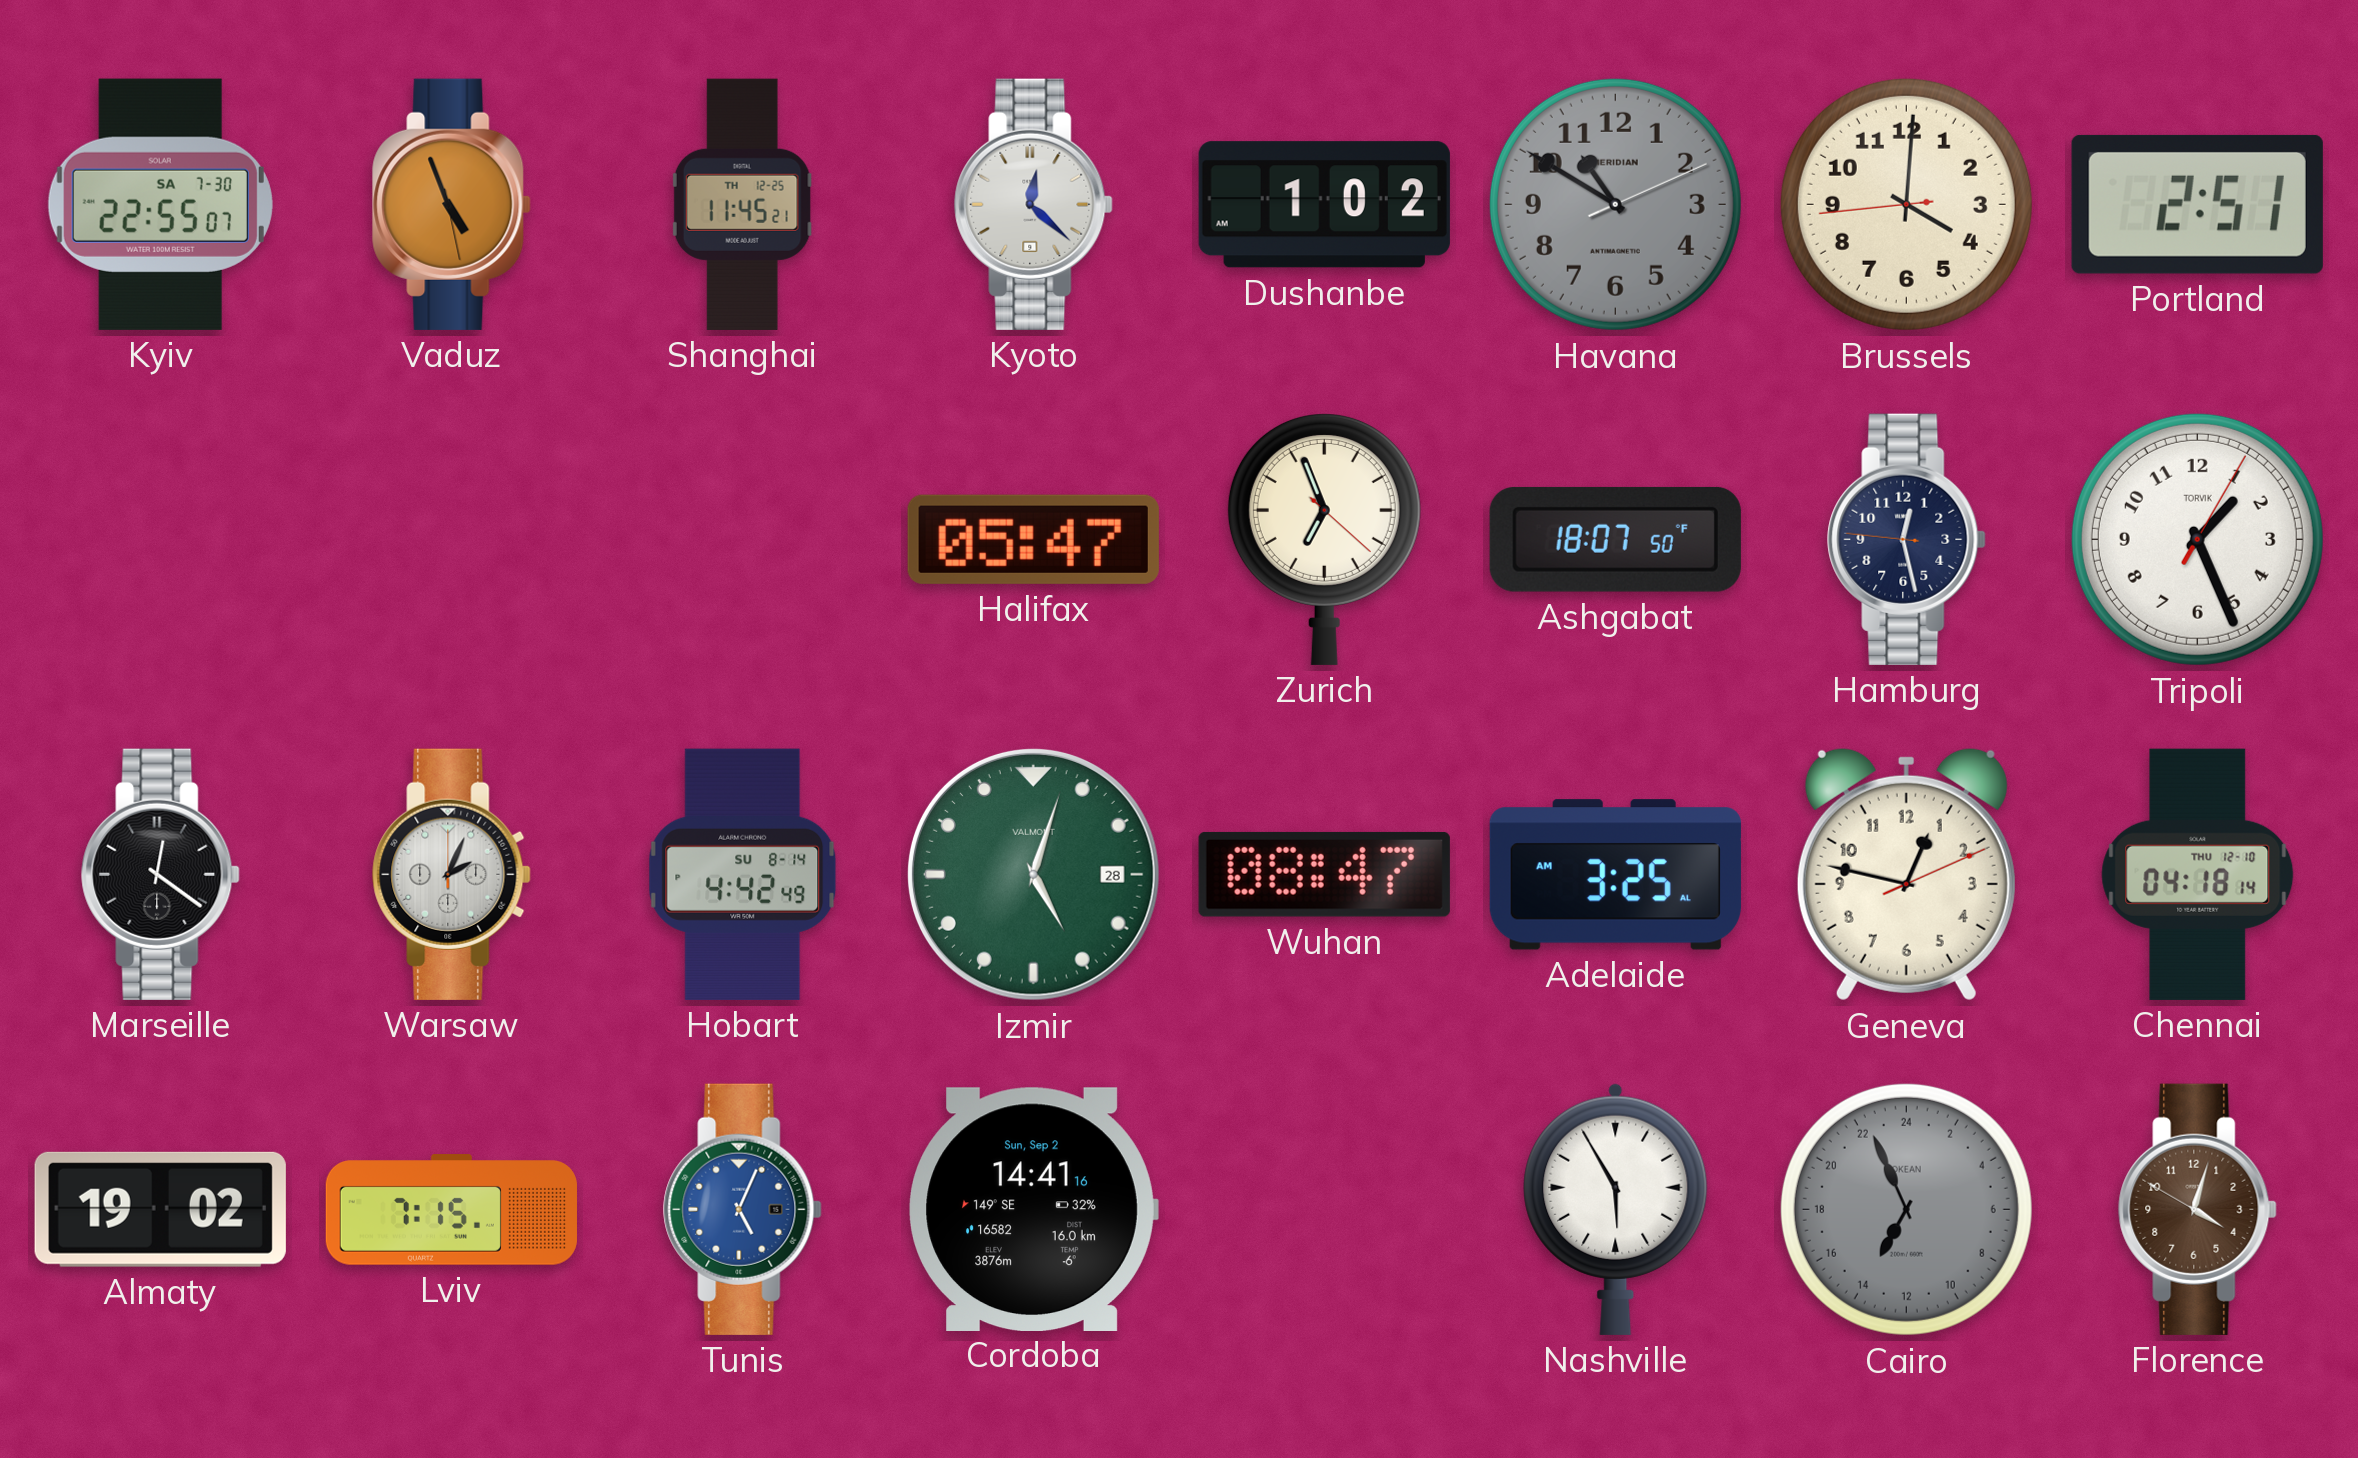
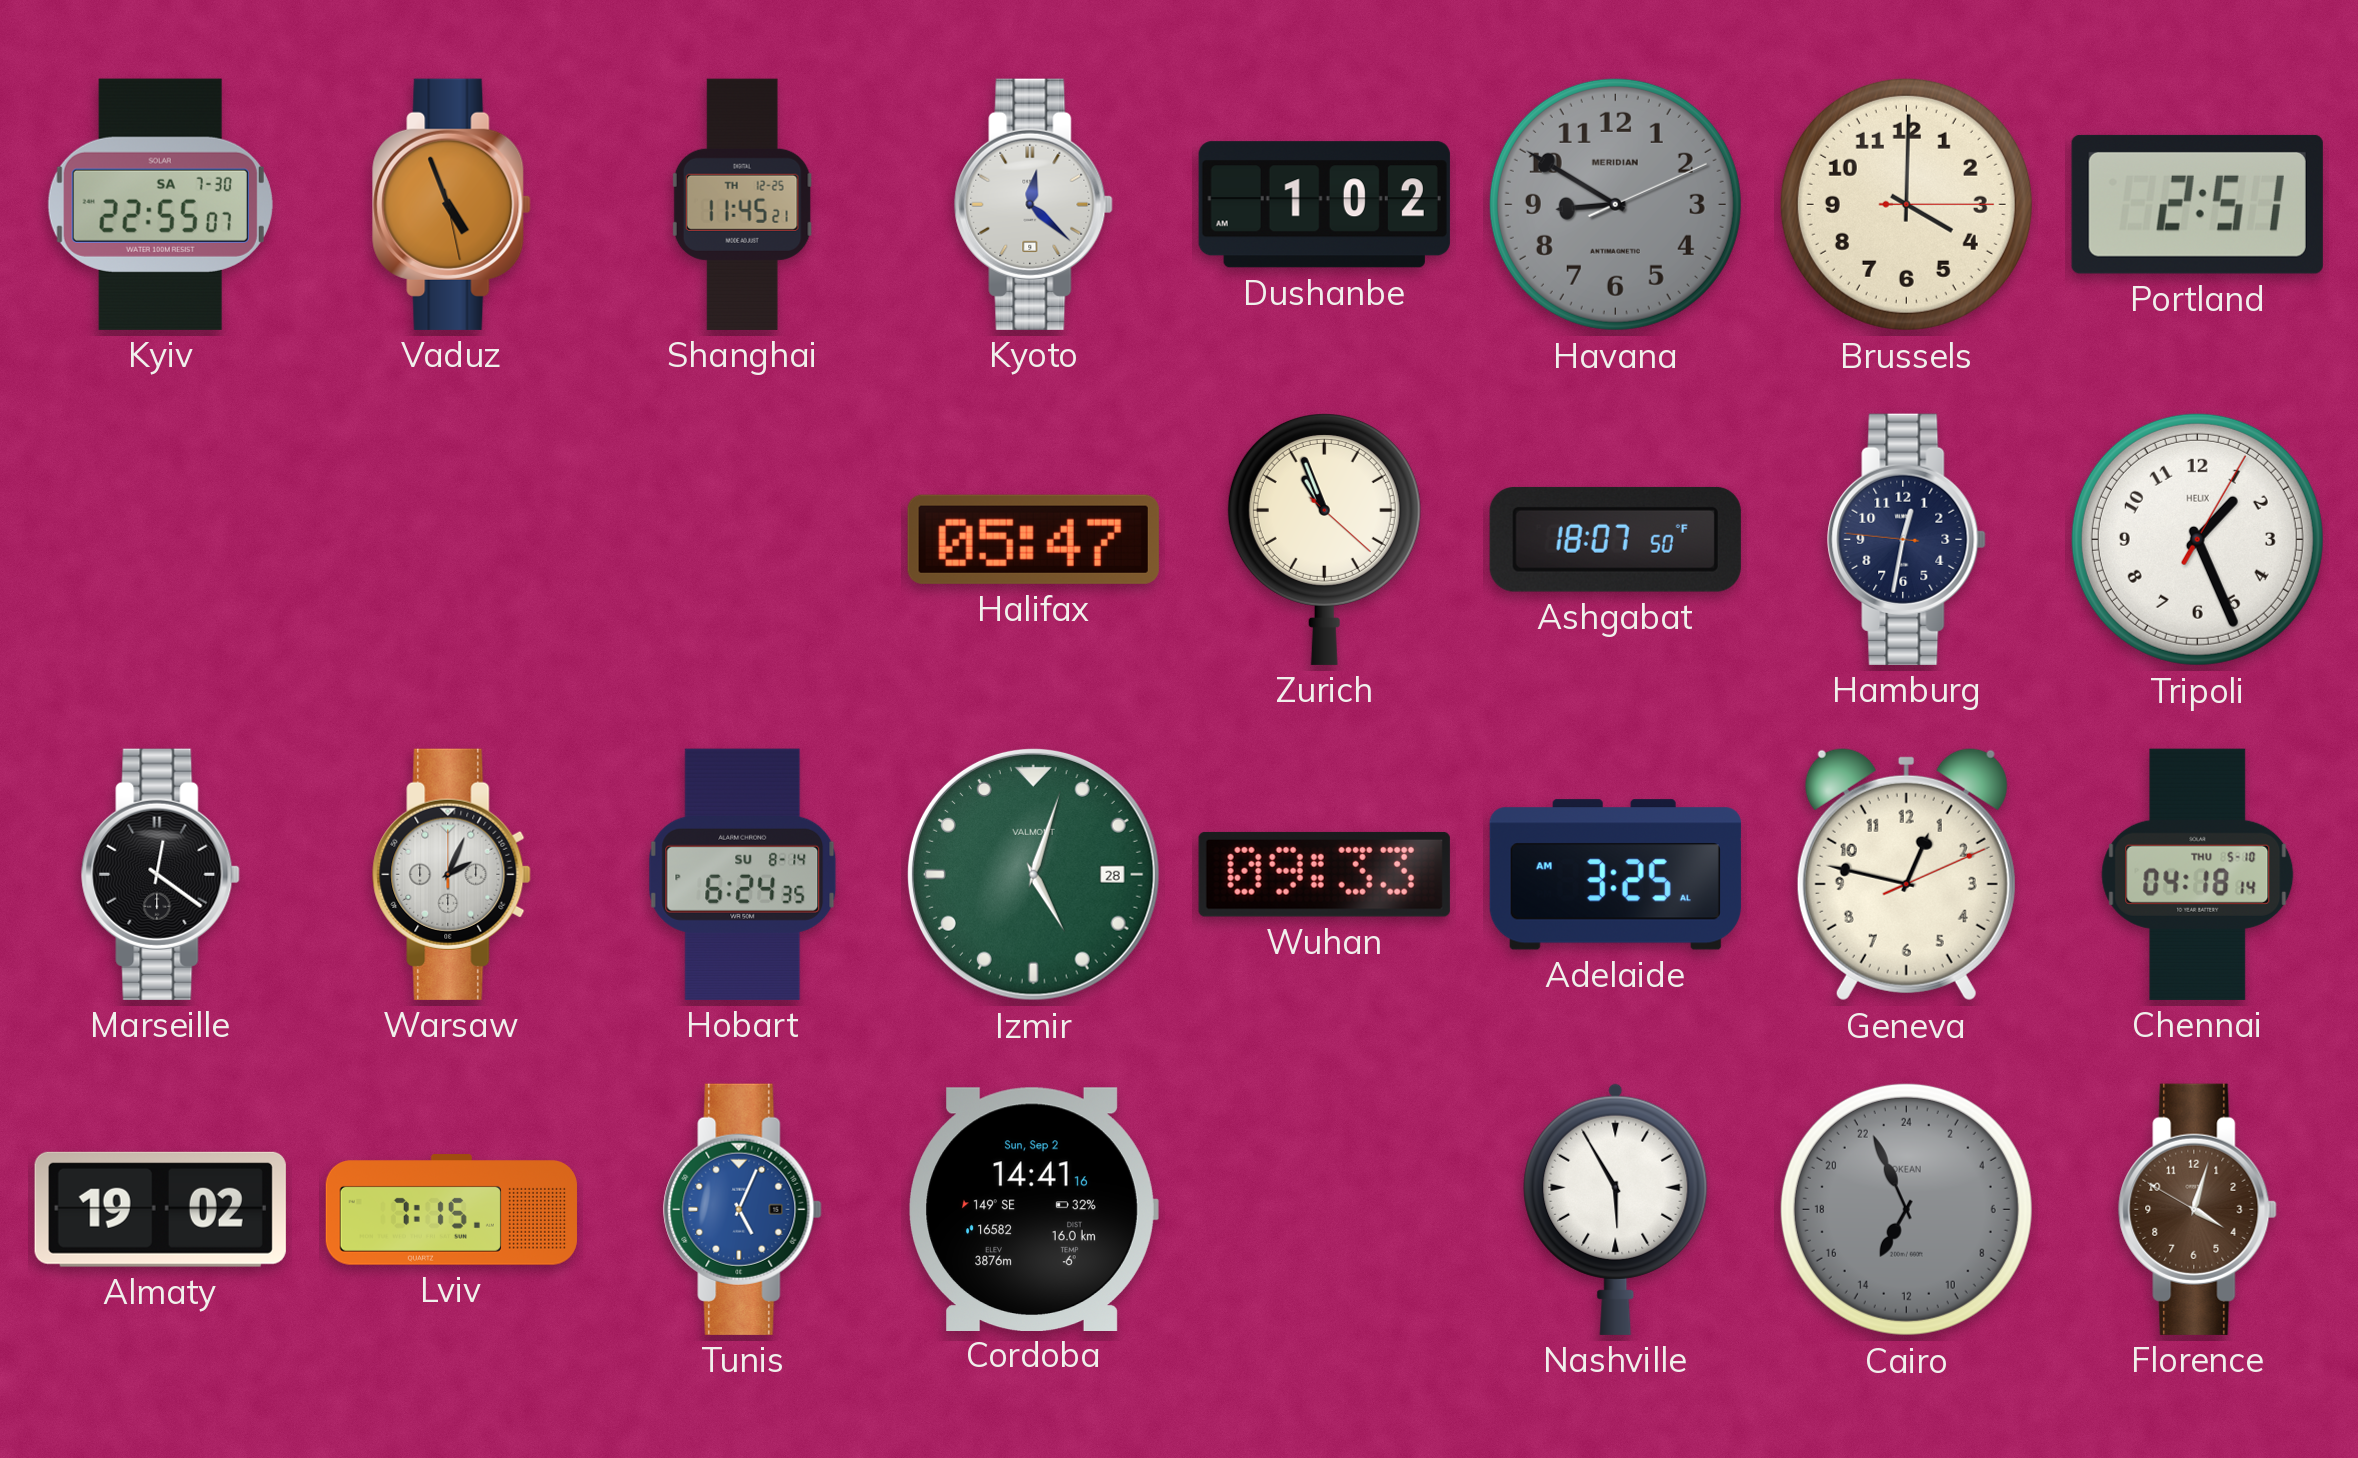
Havana: 10:50 -> 8:50
Brussels: 4:00:44 -> 4:00:15
Zurich: 6:56 -> 10:56
Hamburg: 12:27 -> 12:31
Tripoli brand: TORVIK -> HELIX
Hobart: 4:42 -> 6:24
Wuhan: 08:47 -> 09:33
Chennai date: THU 12-10 -> THU 5-10
